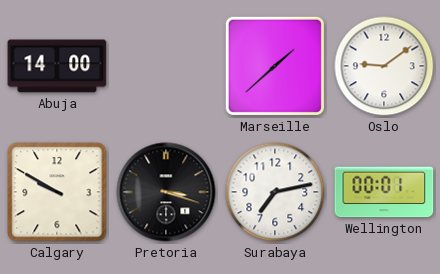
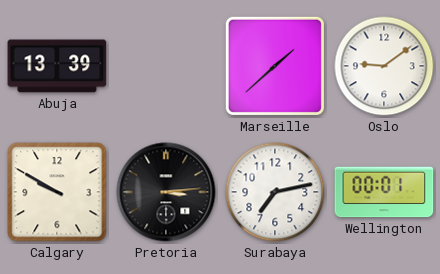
Abuja: 14:00 -> 13:39
Pretoria: 3:18 -> 3:14
